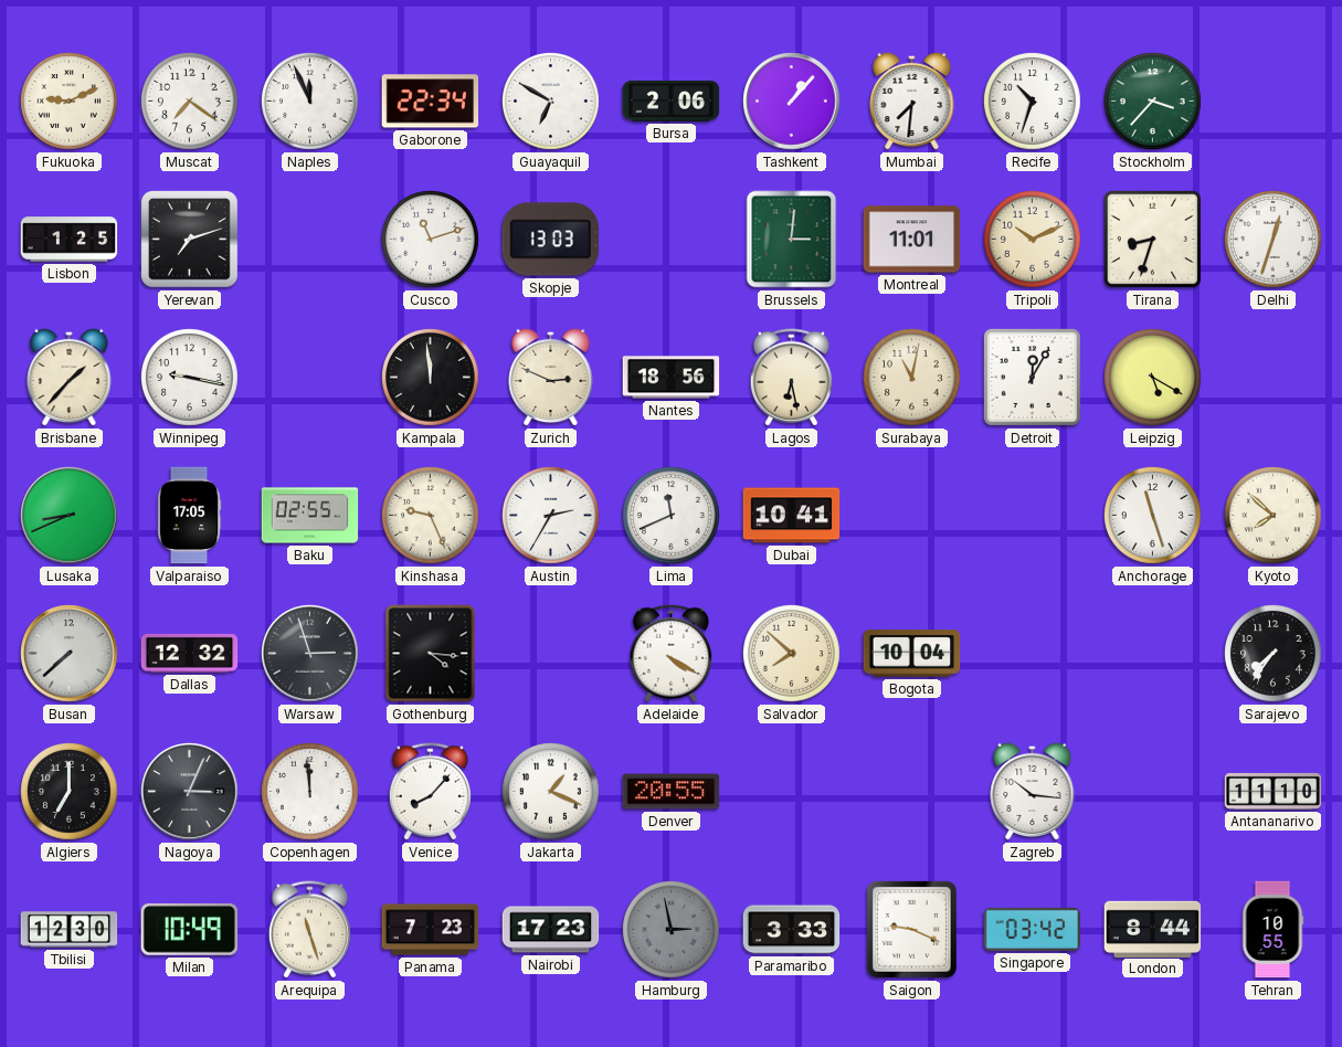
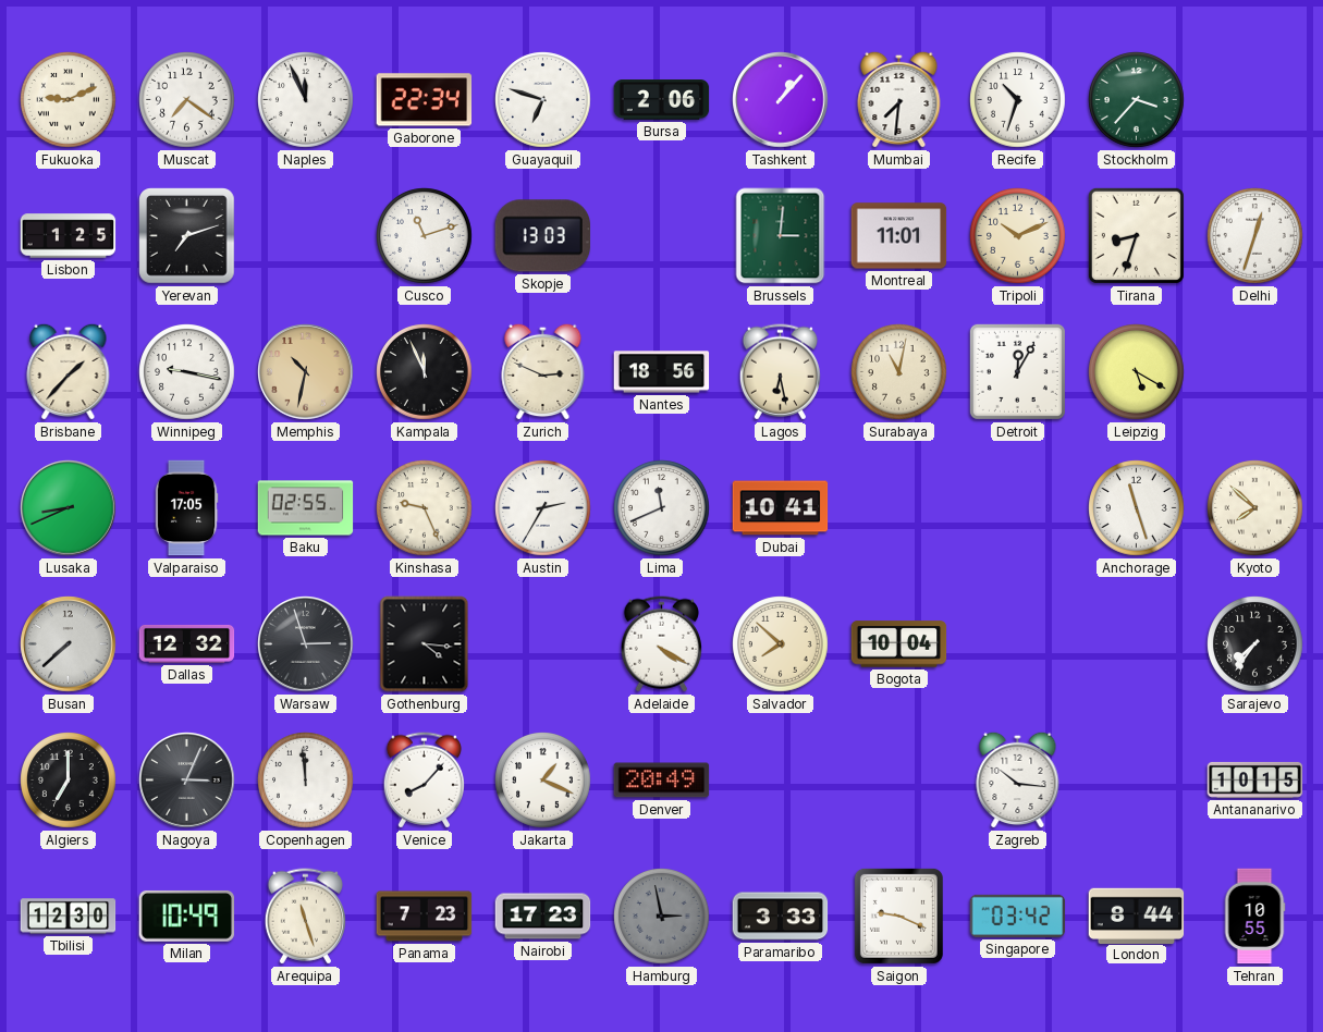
Guayaquil: 6:50 -> 6:48
Memphis: none -> 10:32
Kampala: 11:59 -> 11:56
Denver: 20:55 -> 20:49
Antananarivo: 11:10 -> 10:15
